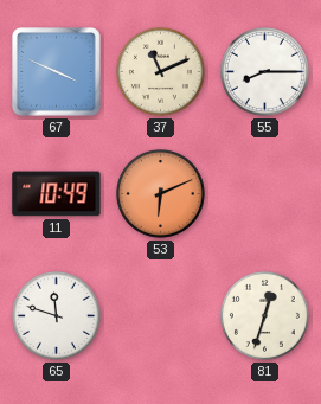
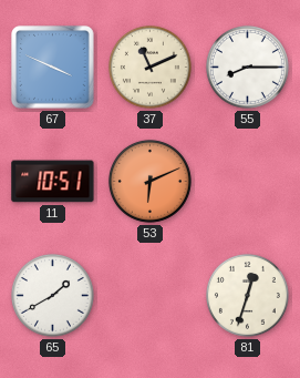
11: 10:49 -> 10:51
65: 11:48 -> 1:40
